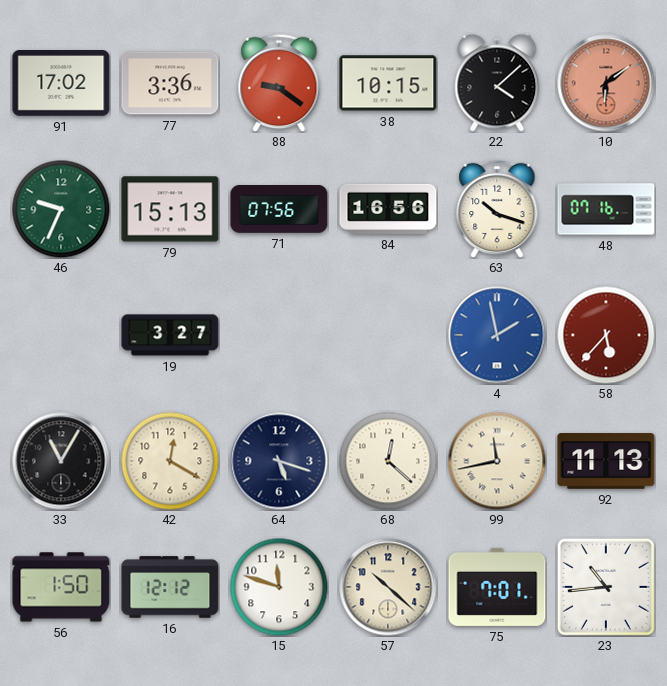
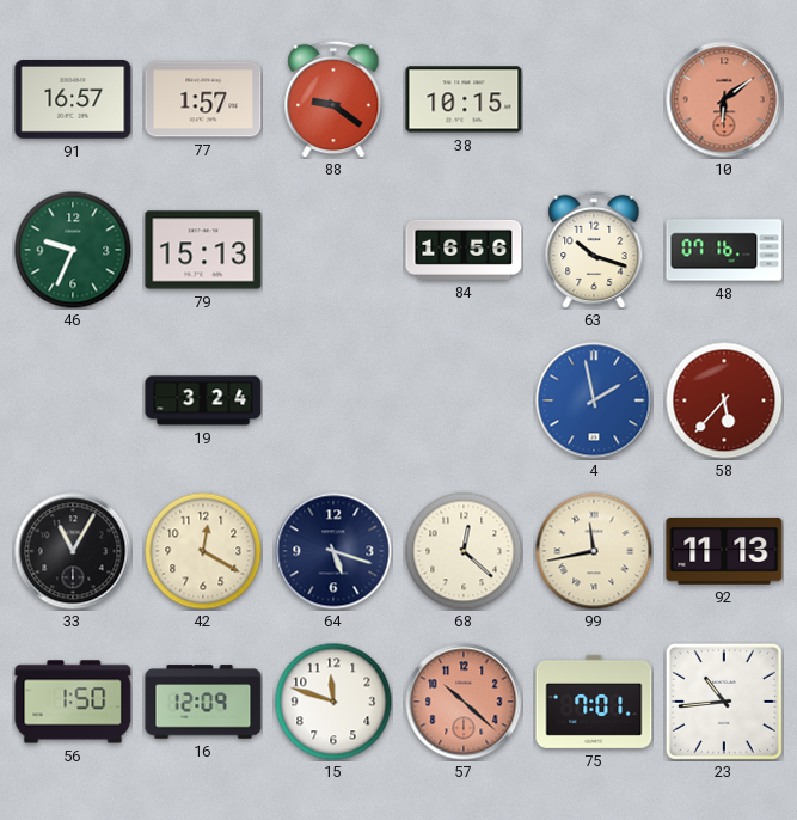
91: 17:02 -> 16:57
77: 3:36 -> 1:57
22: 4:08 -> none
71: 07:56 -> none
19: 3:27 -> 3:24
16: 12:12 -> 12:09
57 dial: cream -> salmon
